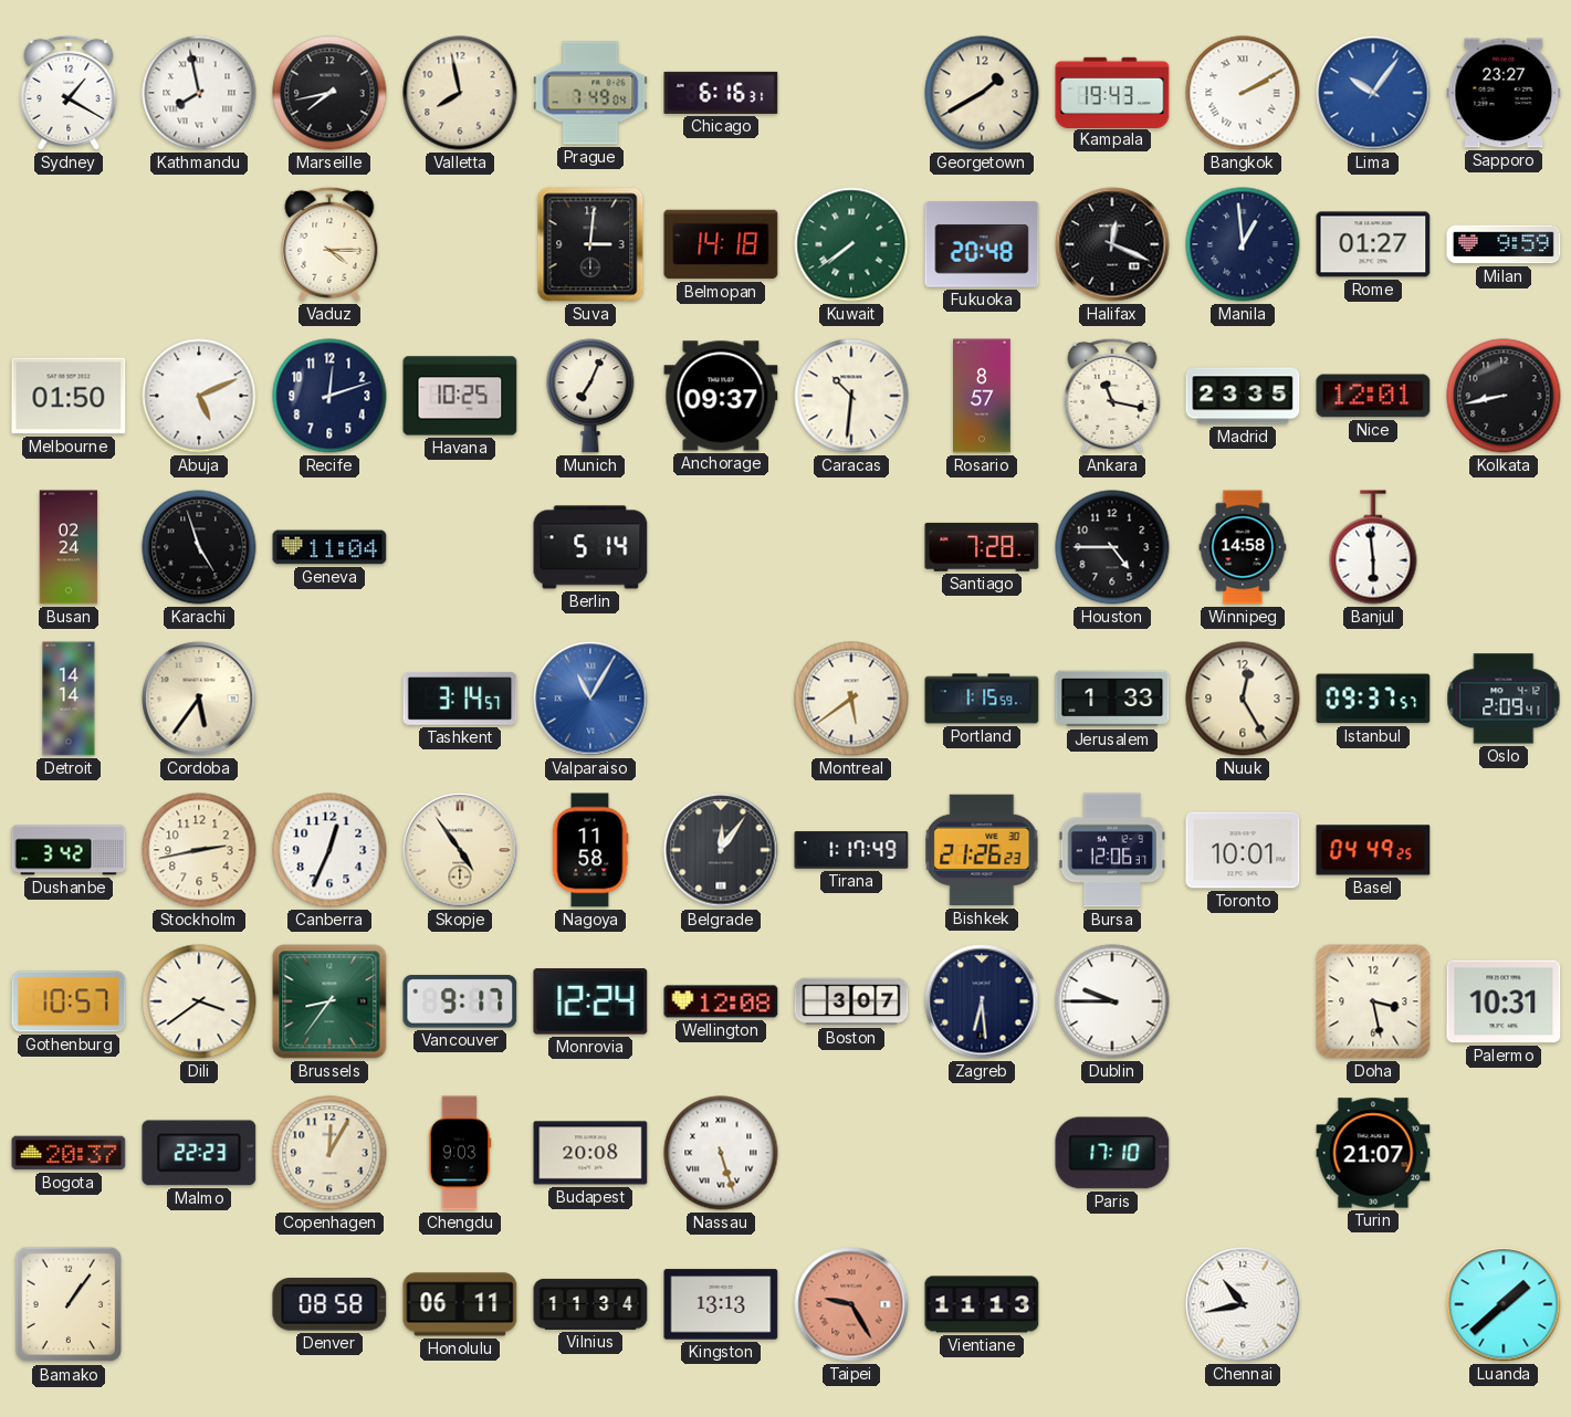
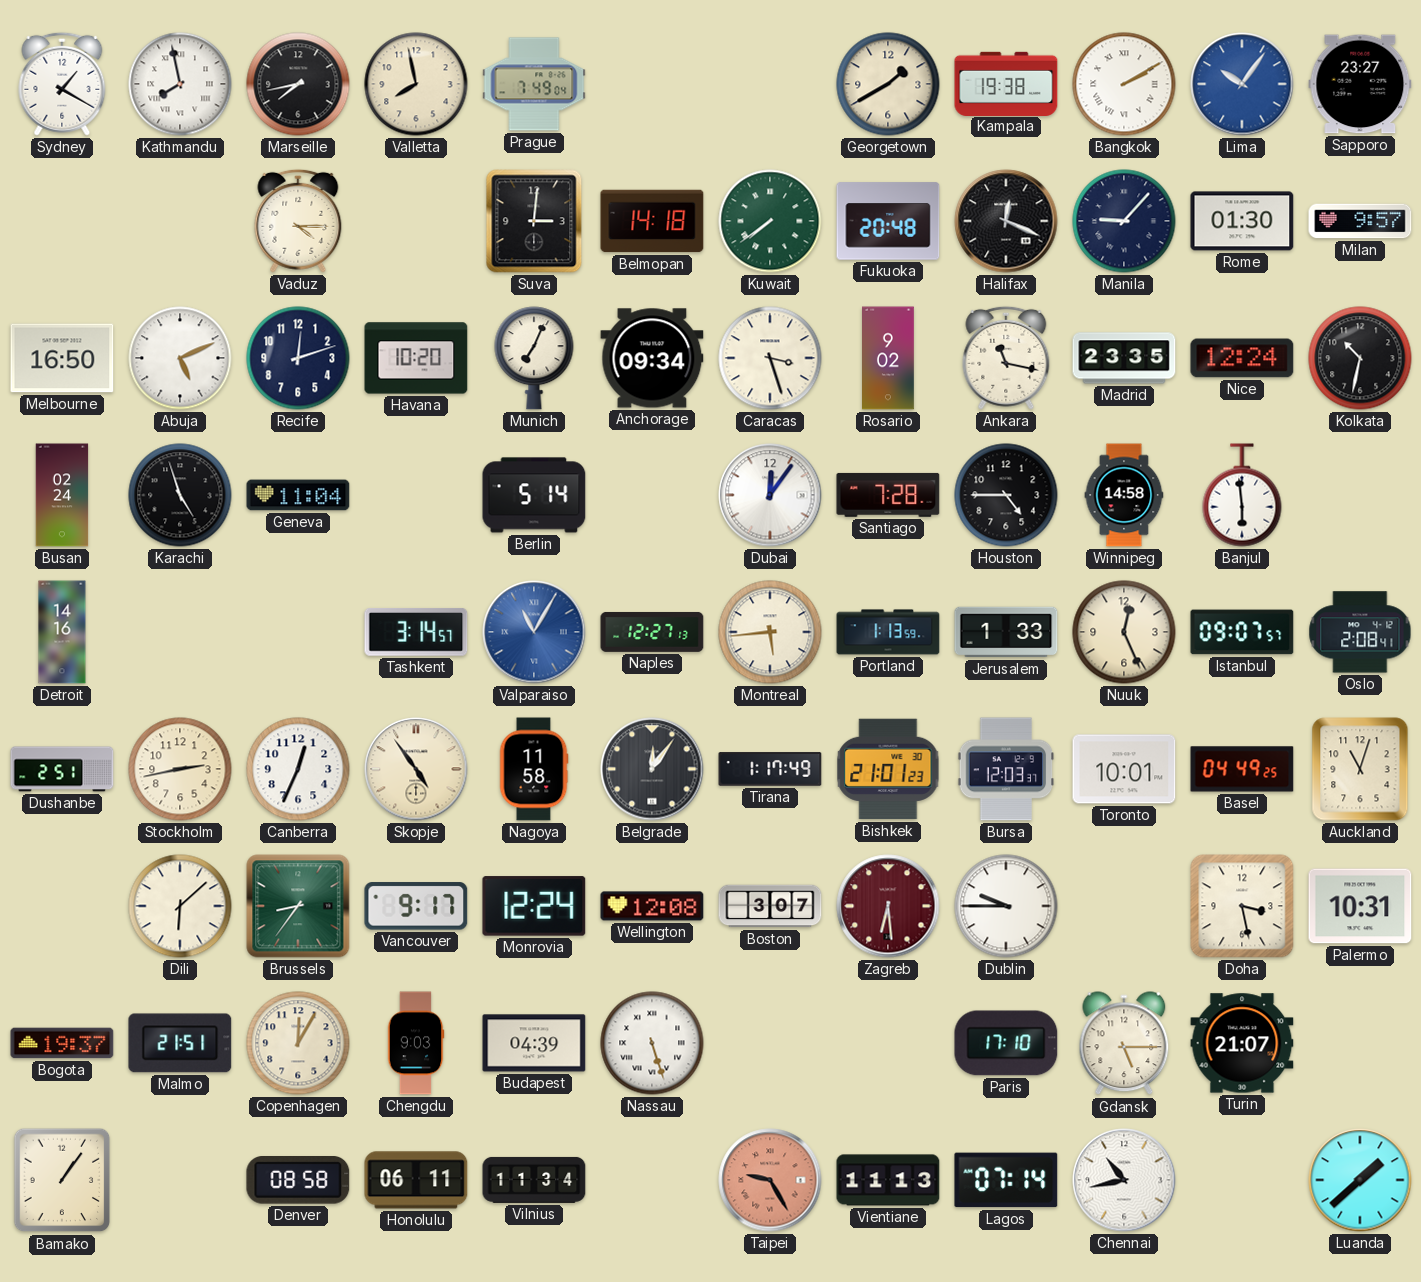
Chicago: 6:16 -> none
Kampala: 19:43 -> 19:38
Manila: 12:59 -> 9:07
Rome: 01:27 -> 01:30
Milan: 9:59 -> 9:57
Melbourne: 01:50 -> 16:50
Havana: 10:25 -> 10:20
Anchorage: 09:37 -> 09:34
Caracas: 10:31 -> 3:27
Rosario: 8:57 -> 9:02
Nice: 12:01 -> 12:24
Kolkata: 8:43 -> 10:32
Dubai: none -> 12:06
Detroit: 14:14 -> 14:16
Cordoba: 5:36 -> none
Naples: none -> 12:27
Montreal: 5:39 -> 5:44
Portland: 1:15 -> 1:13
Nuuk: 12:25 -> 12:26
Istanbul: 09:37 -> 09:07
Oslo: 2:09 -> 2:08
Dushanbe: 3:42 -> 2:51
Bishkek: 21:26 -> 21:01
Bursa: 12:06 -> 12:03
Auckland: none -> 11:03
Gothenburg: 10:57 -> none
Dili: 3:39 -> 6:08
Zagreb dial: navy -> burgundy
Bogota: 20:37 -> 19:37
Malmo: 22:23 -> 21:51
Budapest: 20:08 -> 04:39
Gdansk: none -> 5:15
Kingston: 13:13 -> none
Lagos: none -> 07:14
